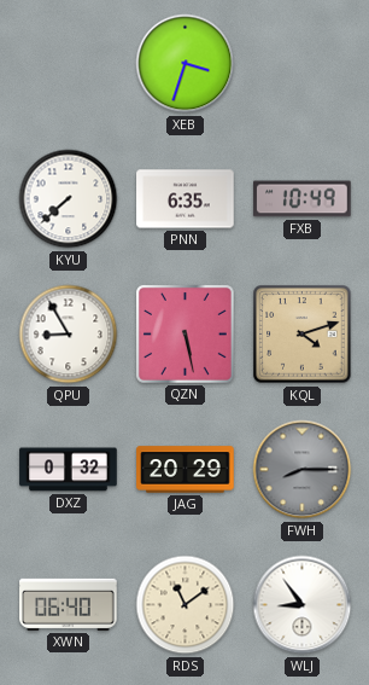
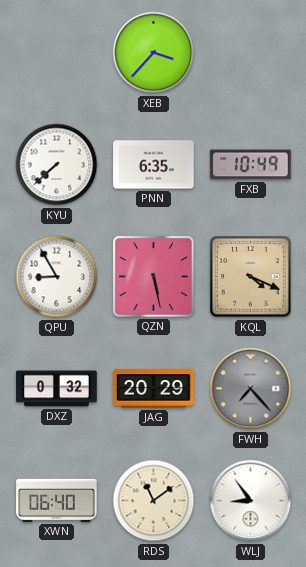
XEB: 3:33 -> 3:37
KQL: 4:12 -> 4:19
FWH: 8:15 -> 7:23
